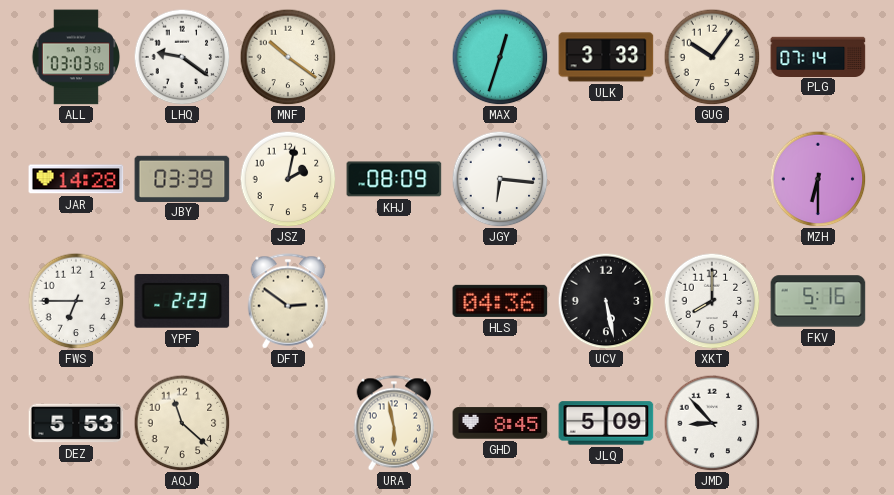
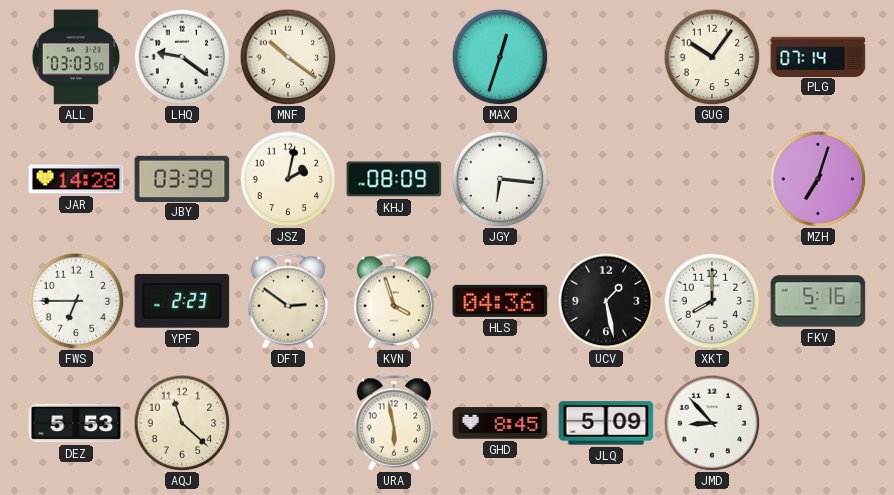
ULK: 3:33 -> none
MZH: 6:30 -> 7:03
KVN: none -> 3:57
UCV: 5:28 -> 1:28
